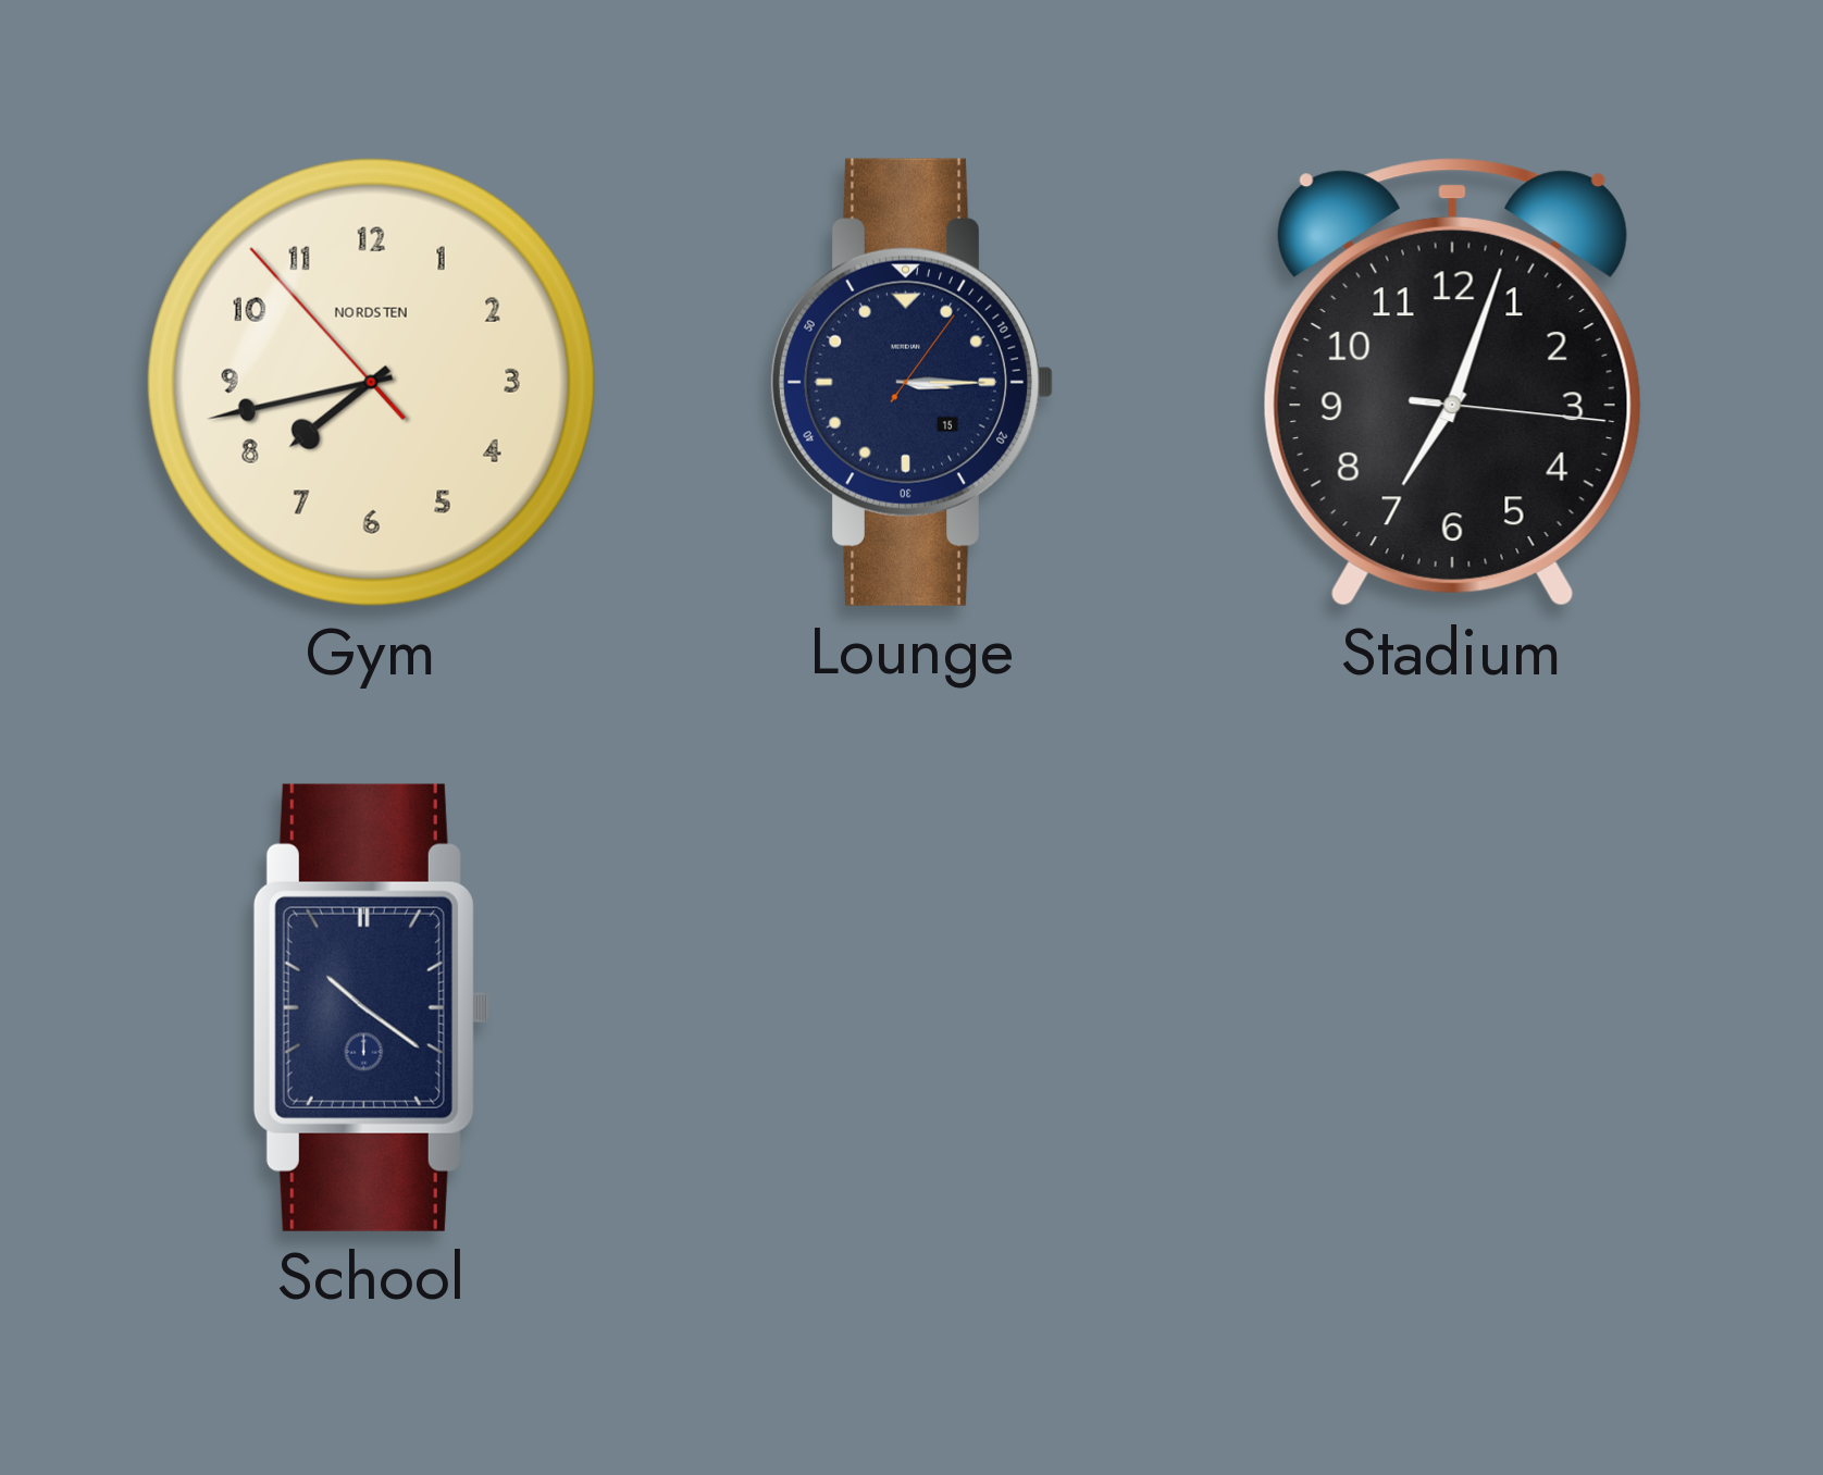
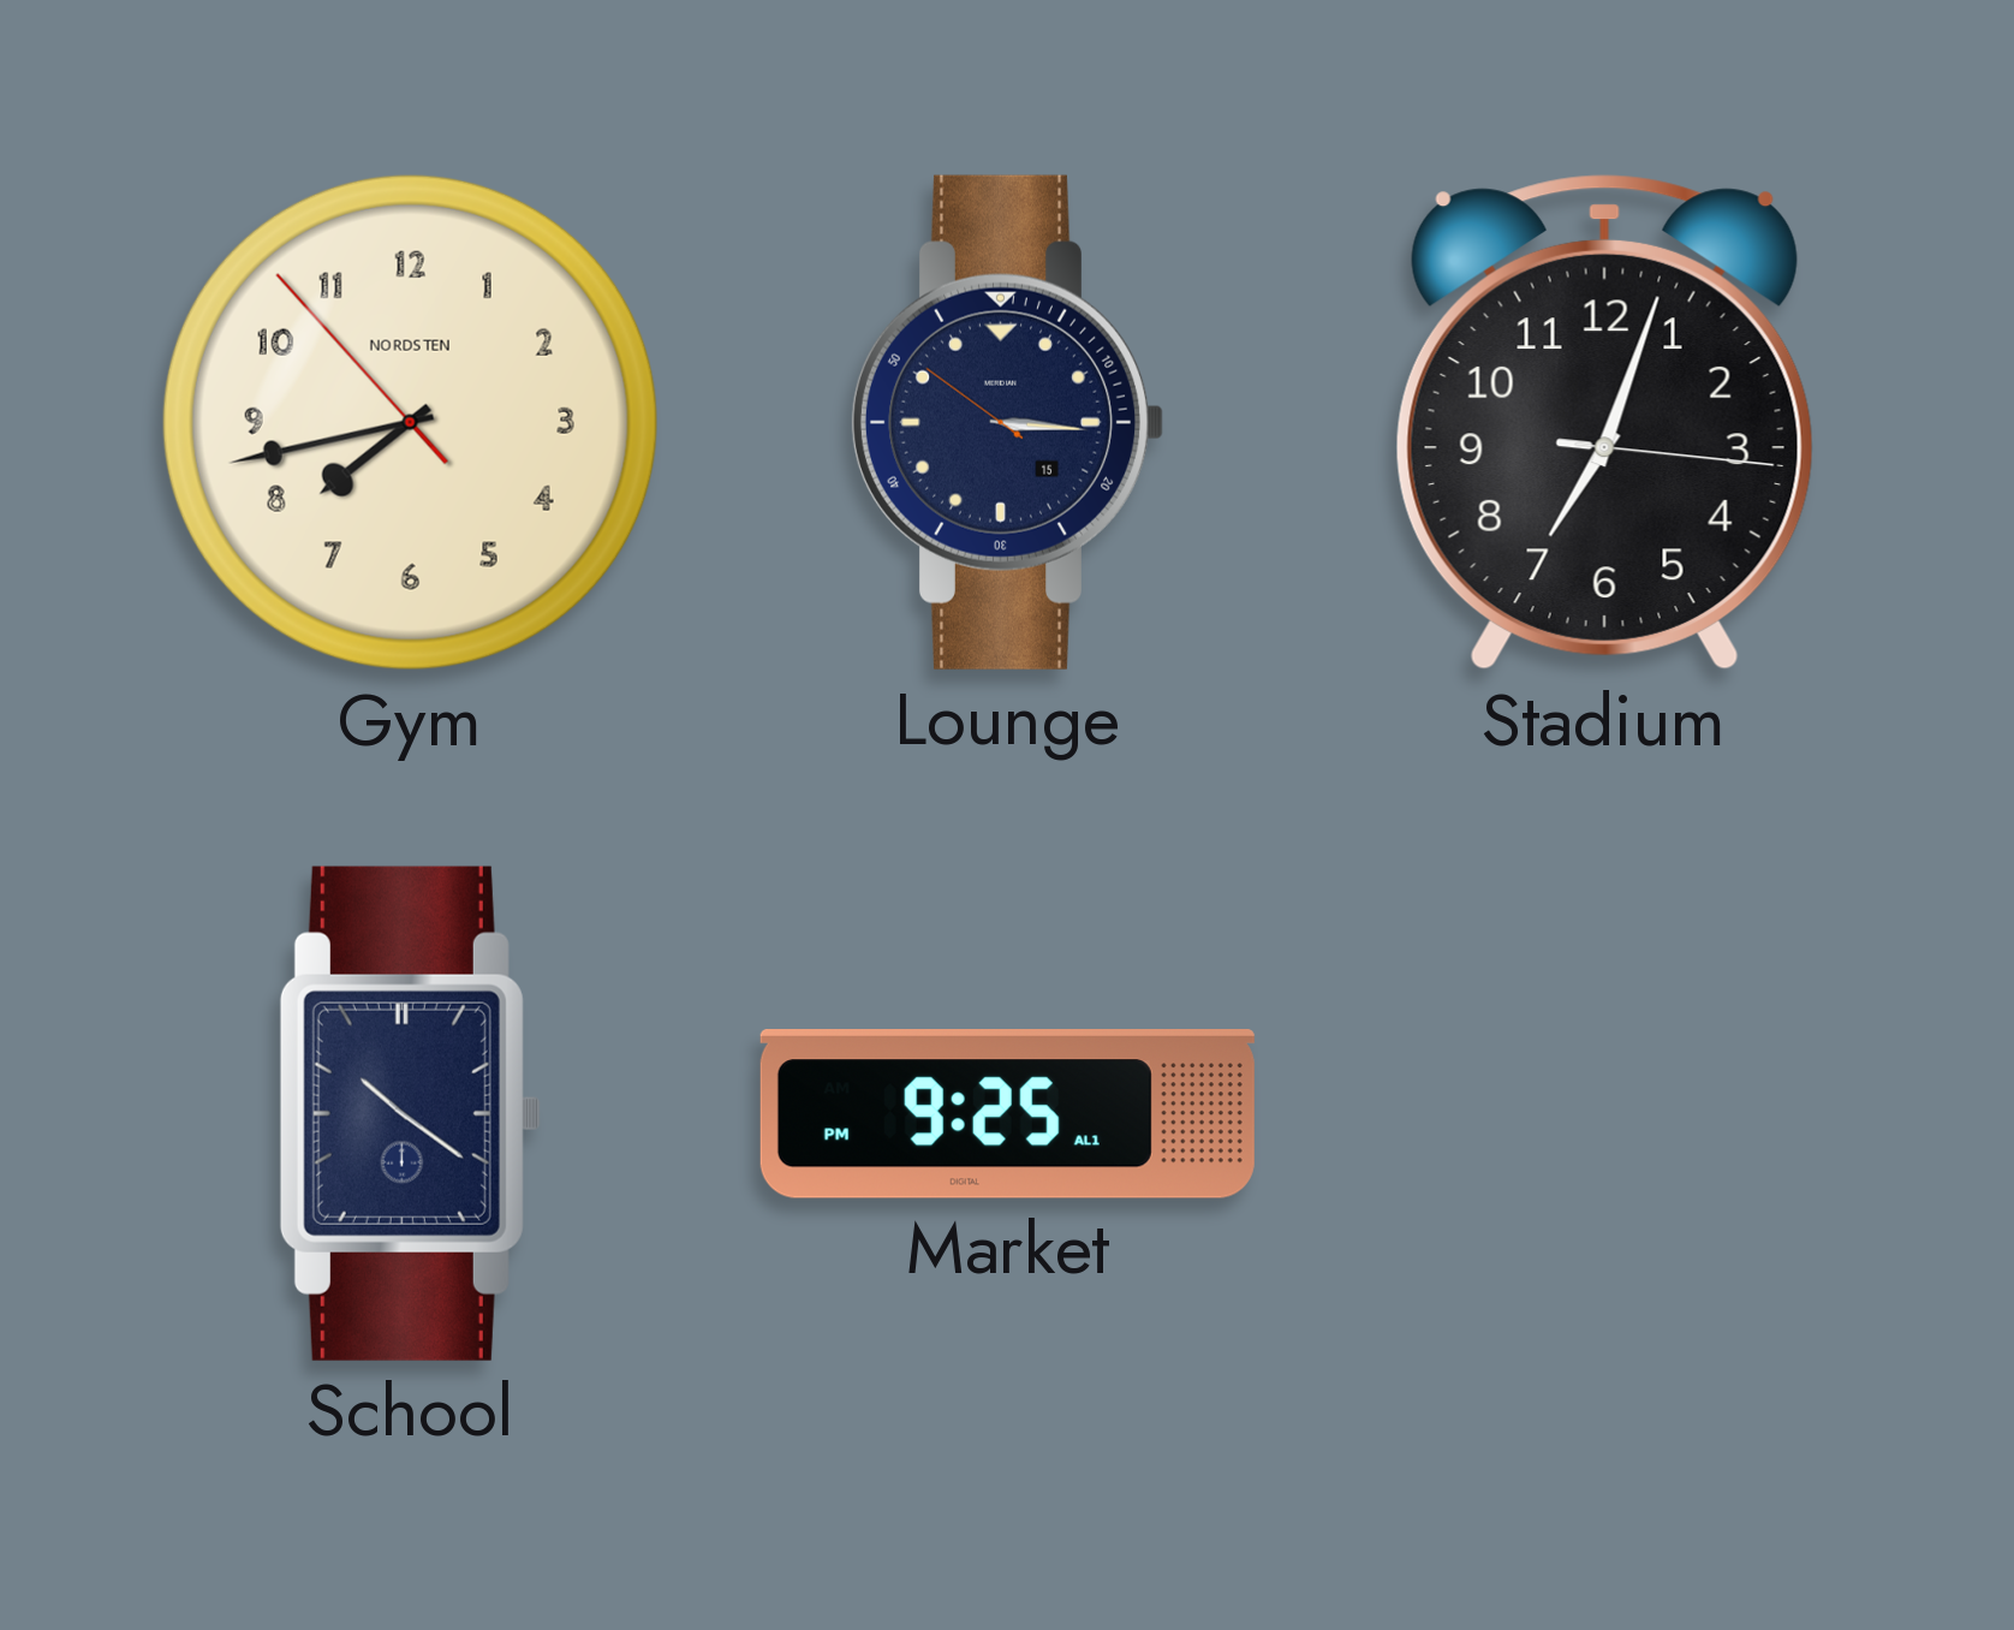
Lounge: 3:15:06 -> 3:15:51
Market: none -> 9:25
